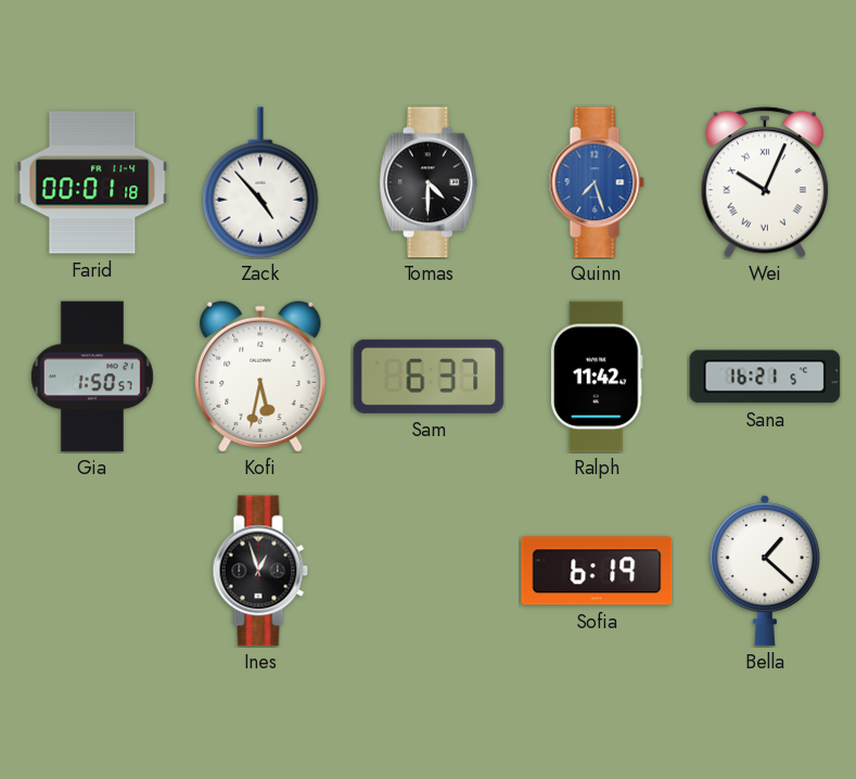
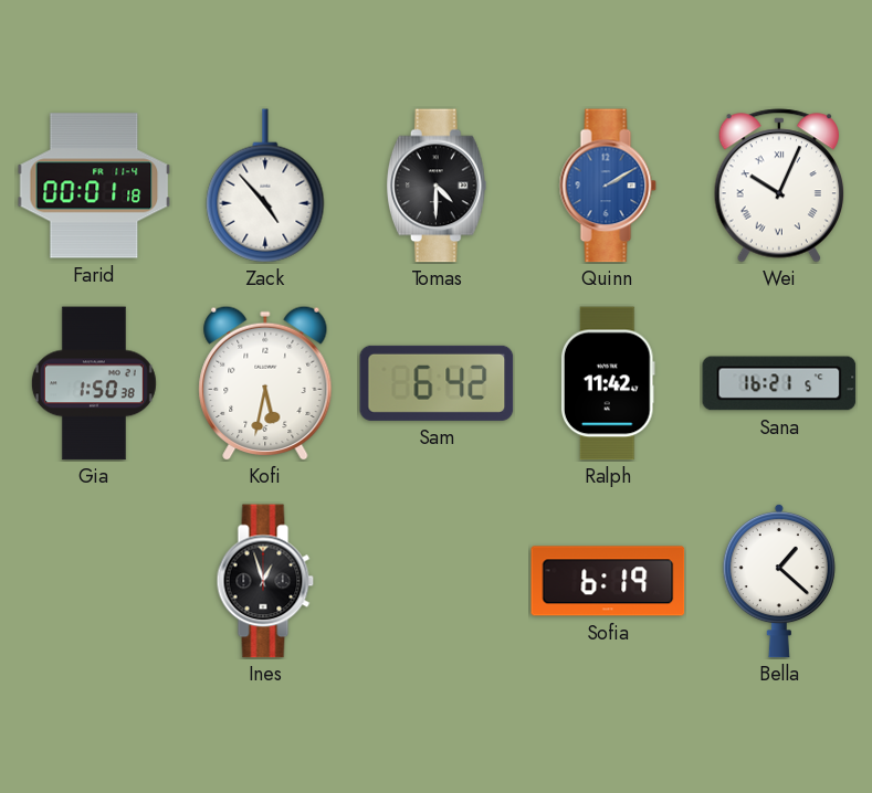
Quinn: 7:27 -> 2:10
Gia: 1:50:57 -> 1:50:38
Sam: 6:37 -> 6:42
